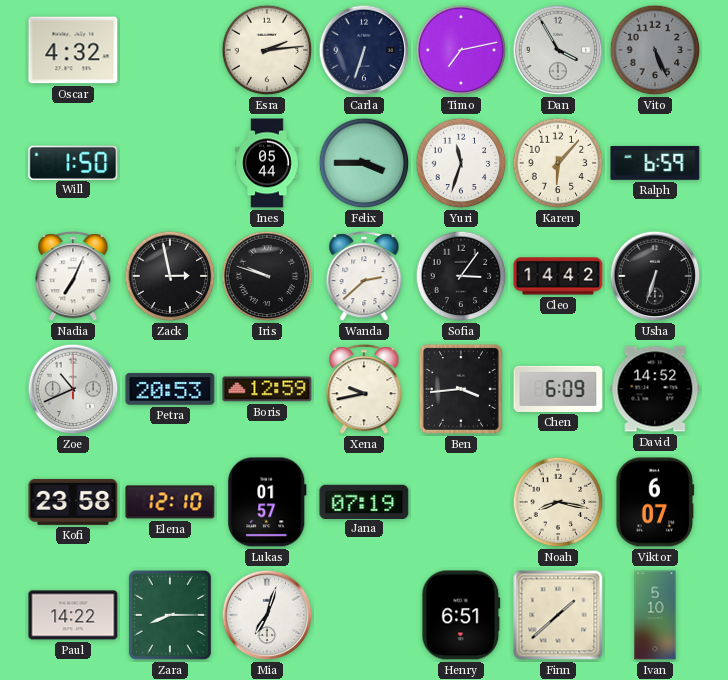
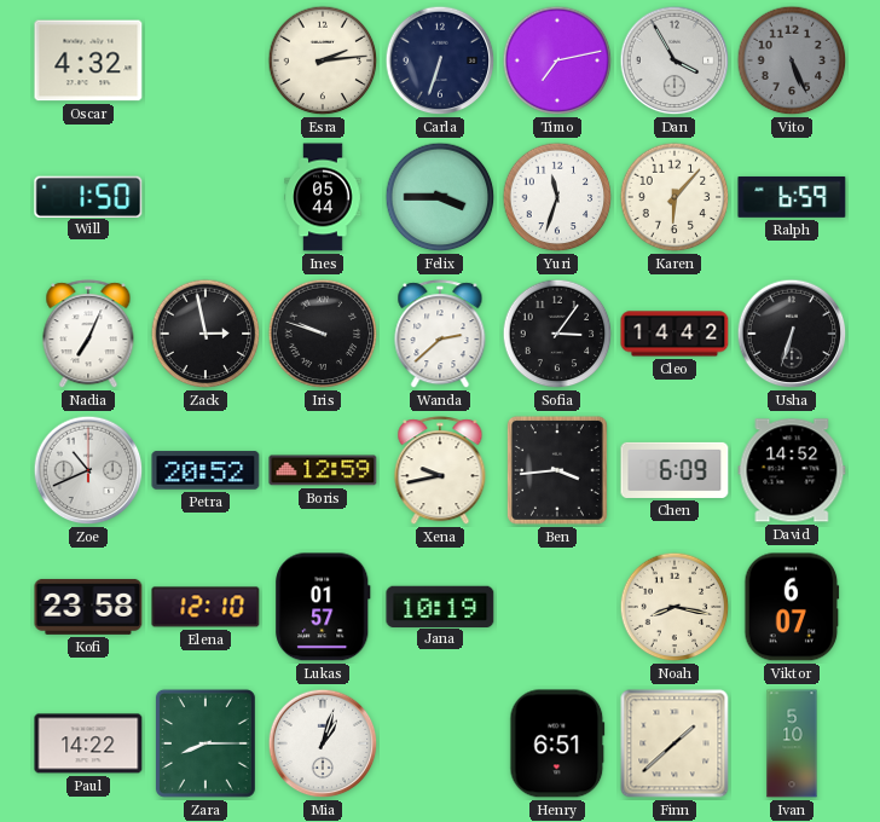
Petra: 20:53 -> 20:52
Jana: 07:19 -> 10:19
Mia: 7:03 -> 1:03
